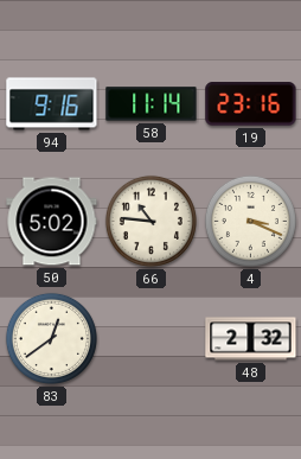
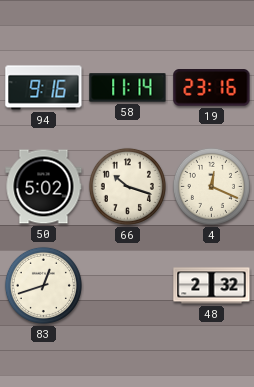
66: 10:46 -> 10:18
4: 3:19 -> 12:19
83: 12:39 -> 12:42
